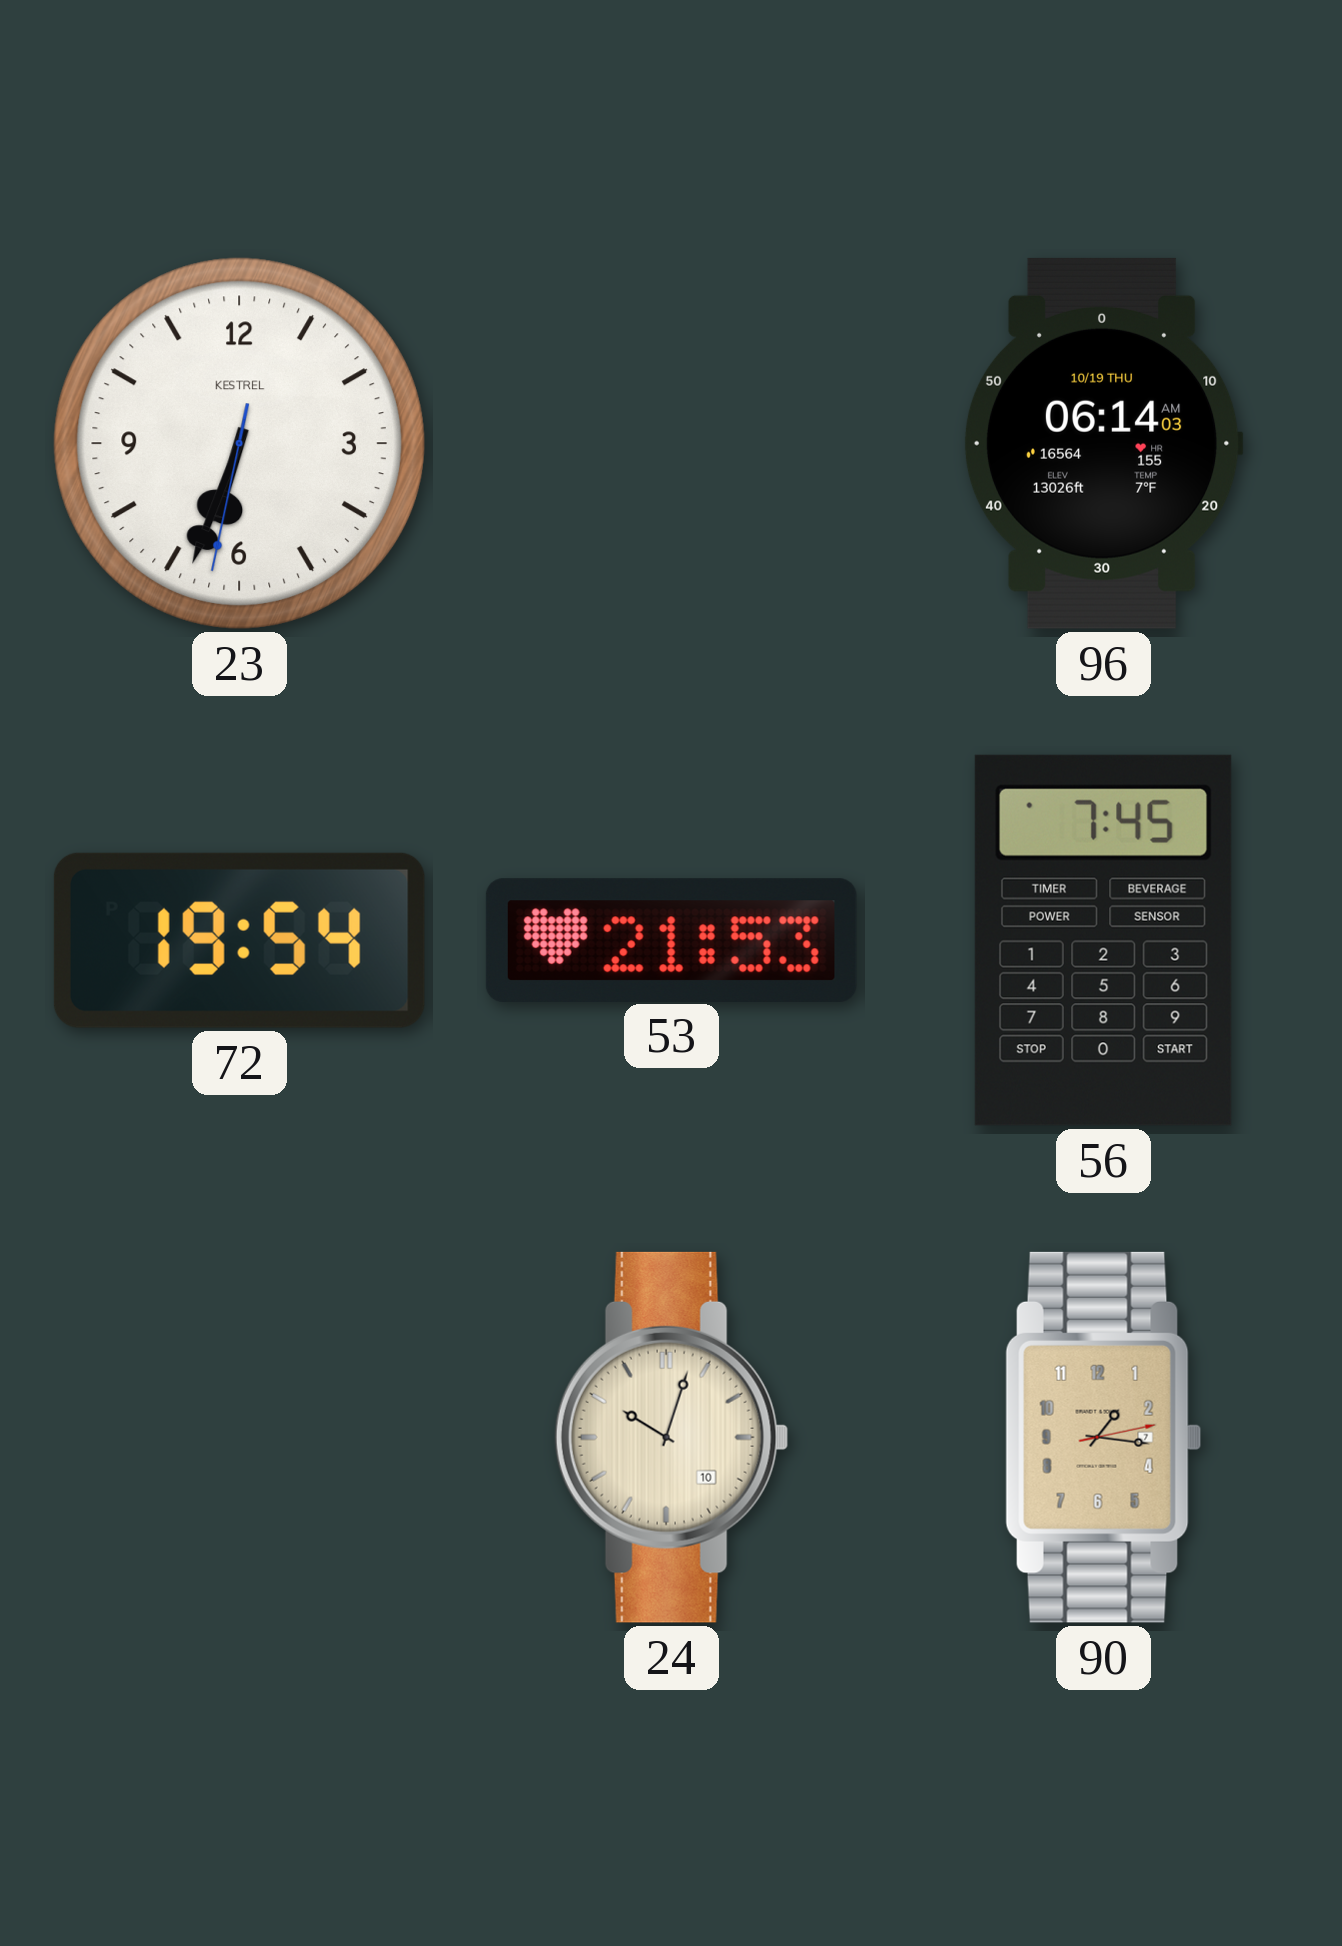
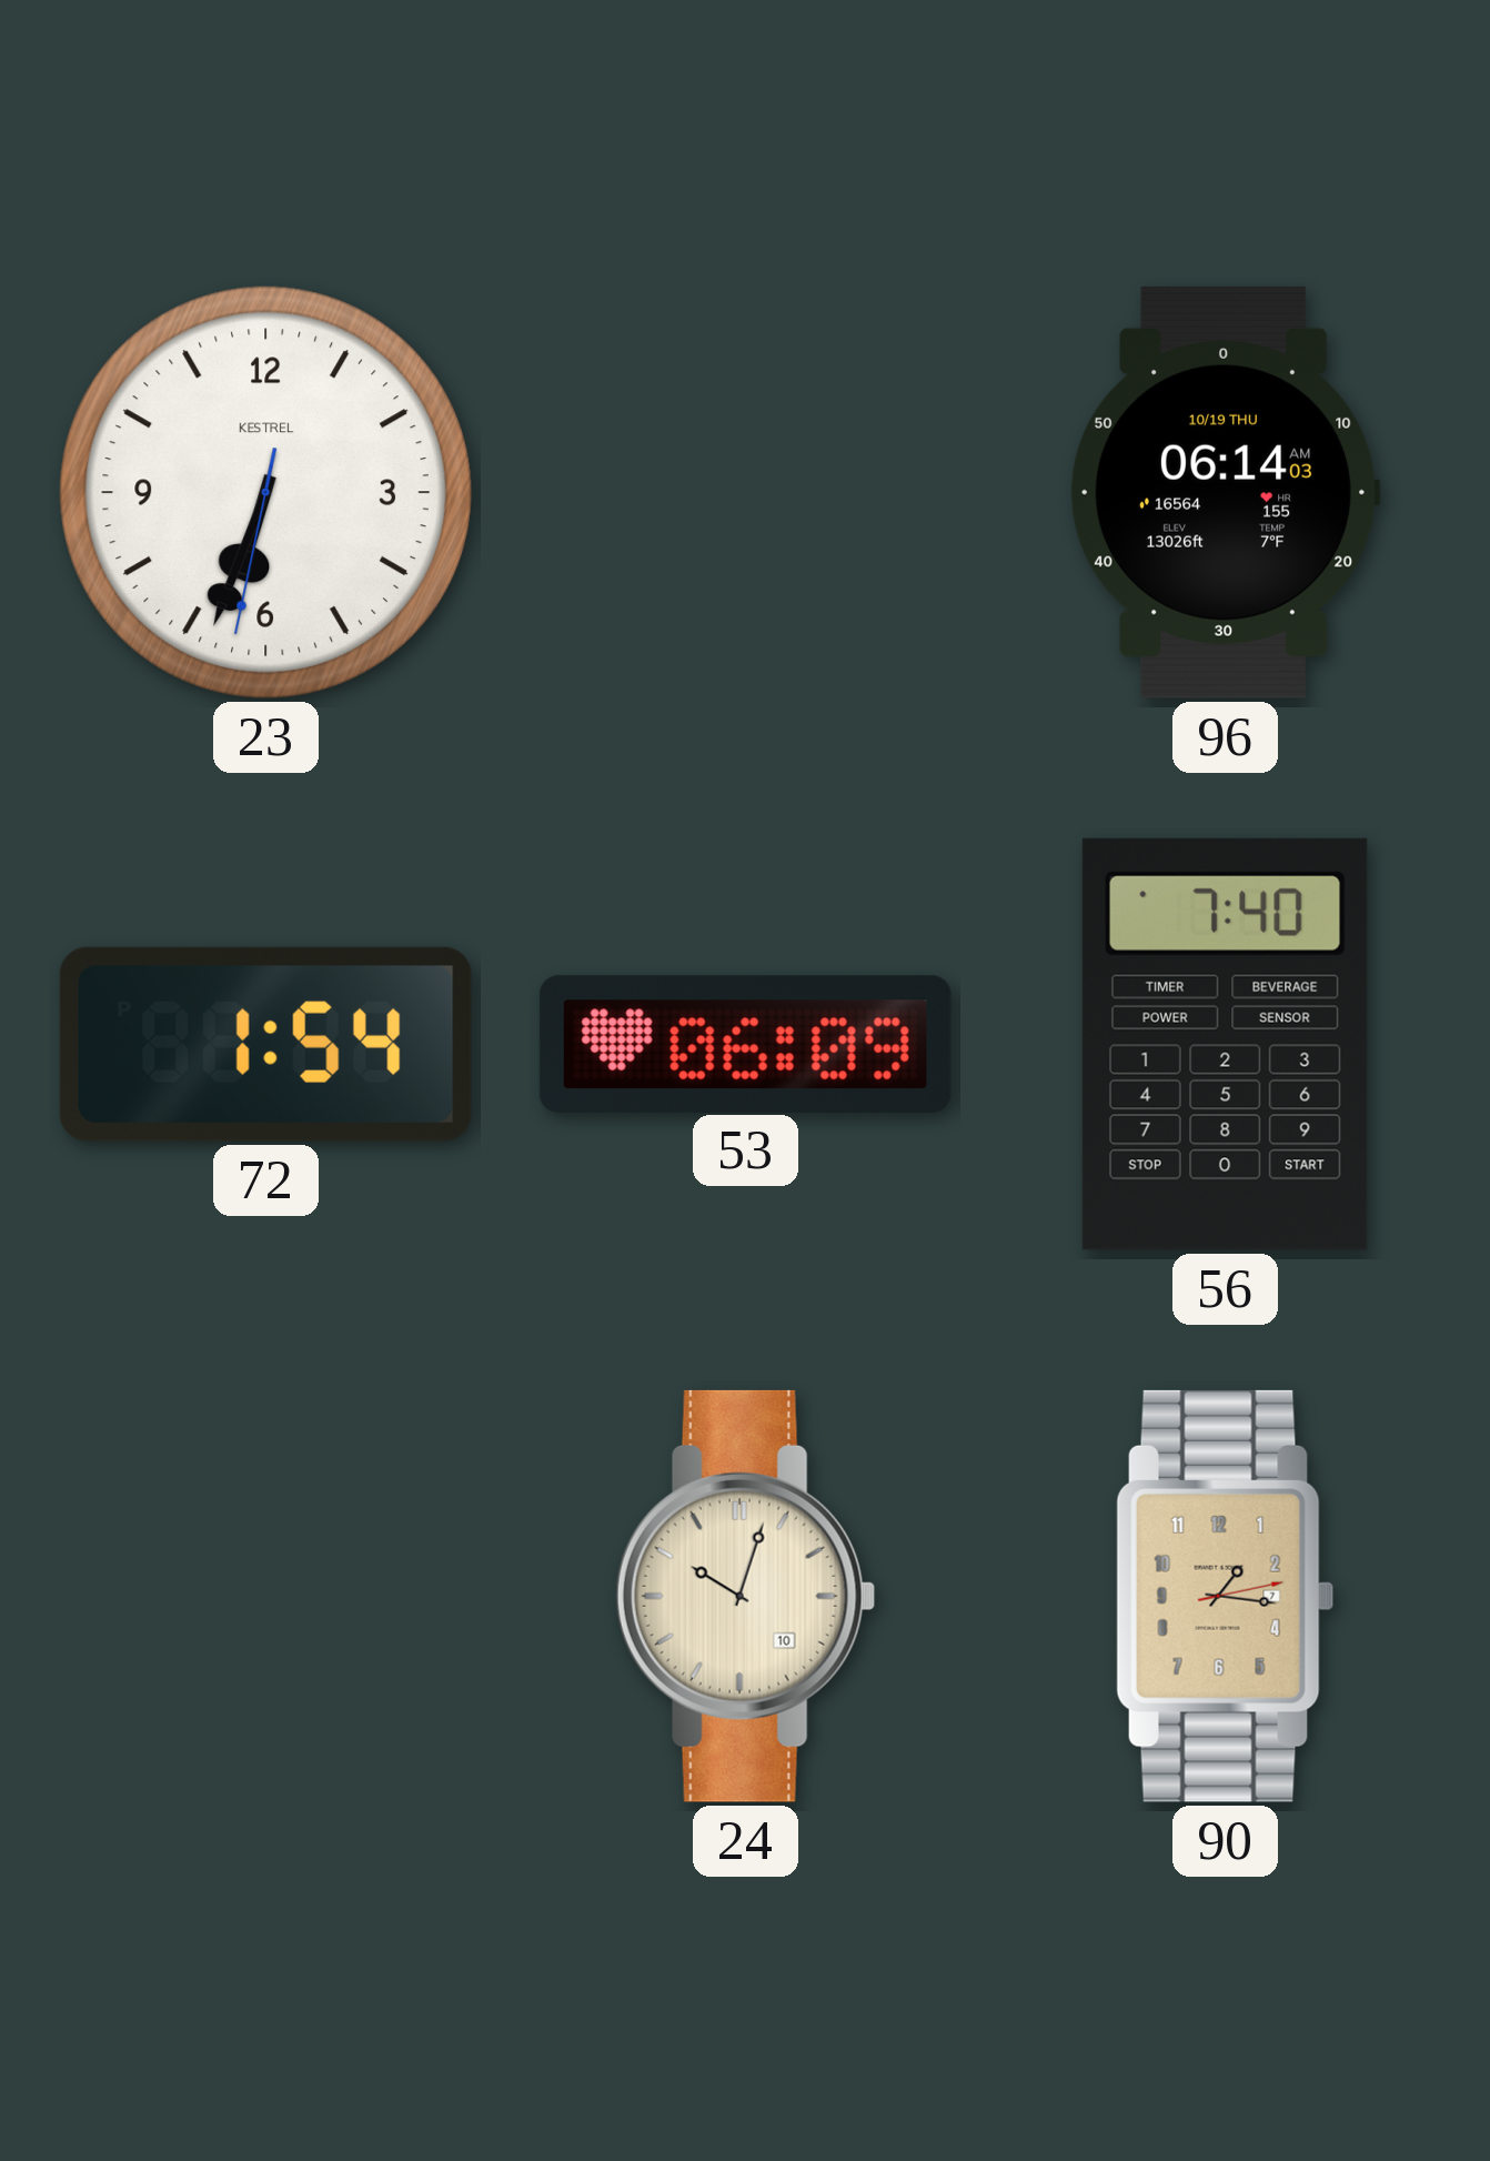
72: 19:54 -> 1:54
53: 21:53 -> 06:09
56: 7:45 -> 7:40
